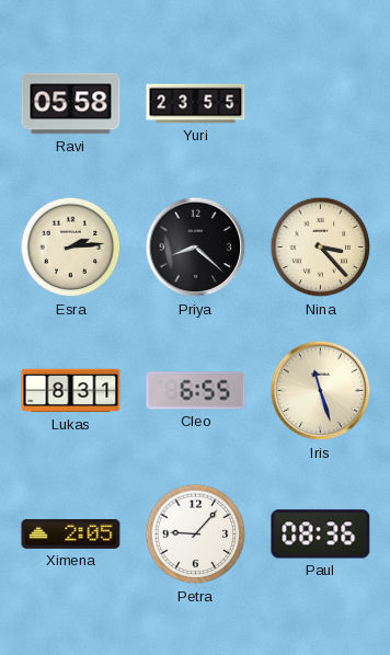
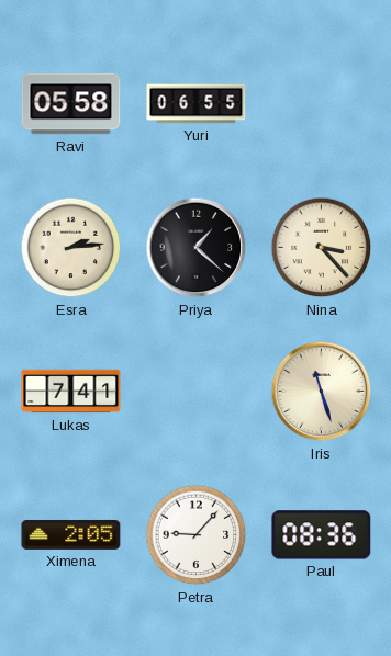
Yuri: 23:55 -> 06:55
Priya: 8:22 -> 1:22
Lukas: 8:31 -> 7:41
Cleo: 6:55 -> none
